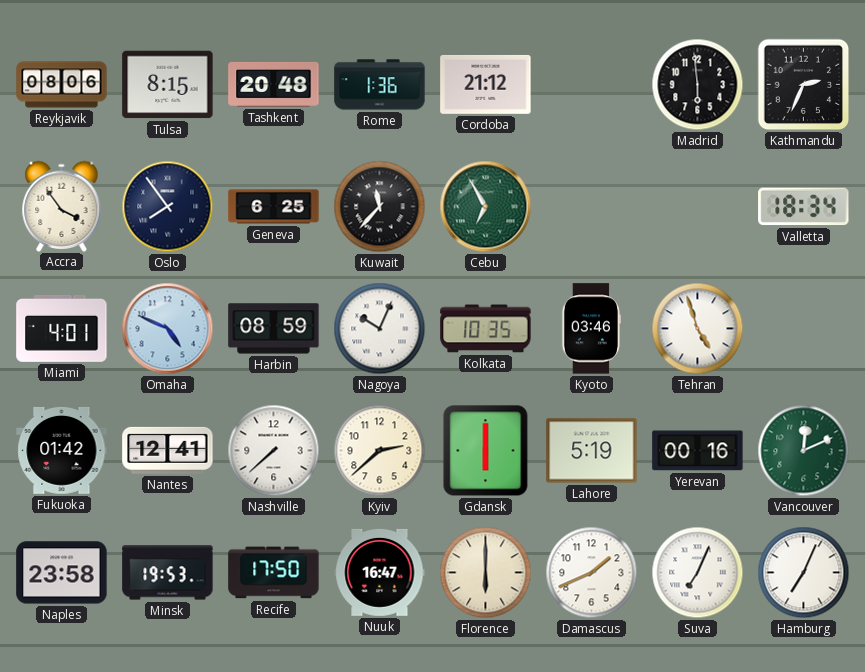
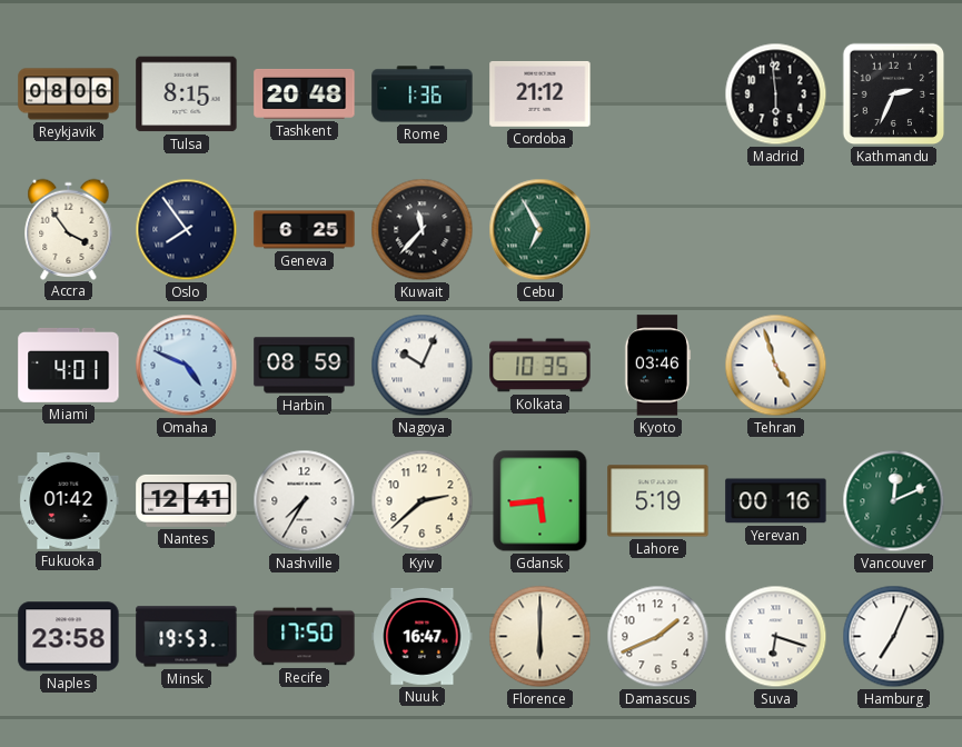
Valletta: 18:34 -> none
Nashville: 7:38 -> 7:35
Gdansk: 6:00 -> 5:44
Suva: 7:04 -> 6:18
